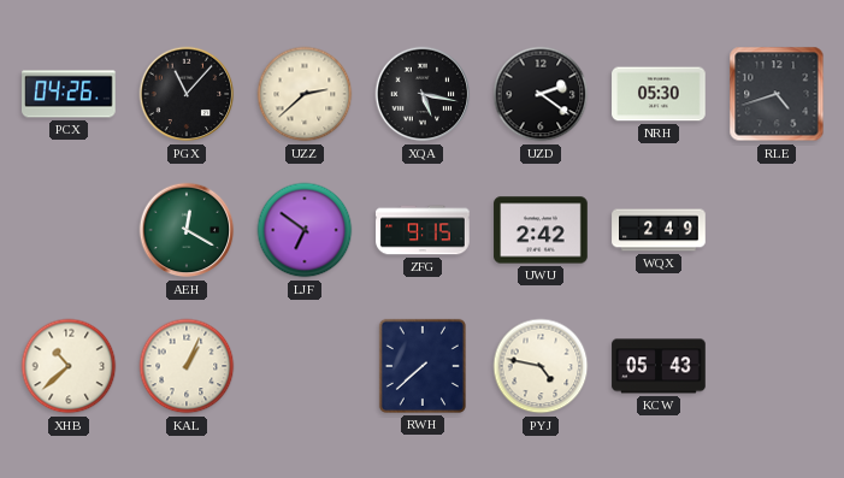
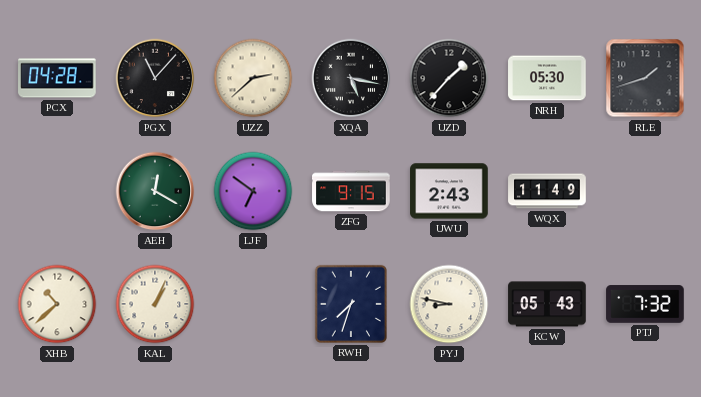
PCX: 04:26 -> 04:28
UZD: 2:21 -> 1:37
RLE: 4:42 -> 1:42
UWU: 2:42 -> 2:43
WQX: 2:49 -> 11:49
RWH: 7:38 -> 7:33
PYJ: 4:47 -> 8:47
PTJ: none -> 7:32
